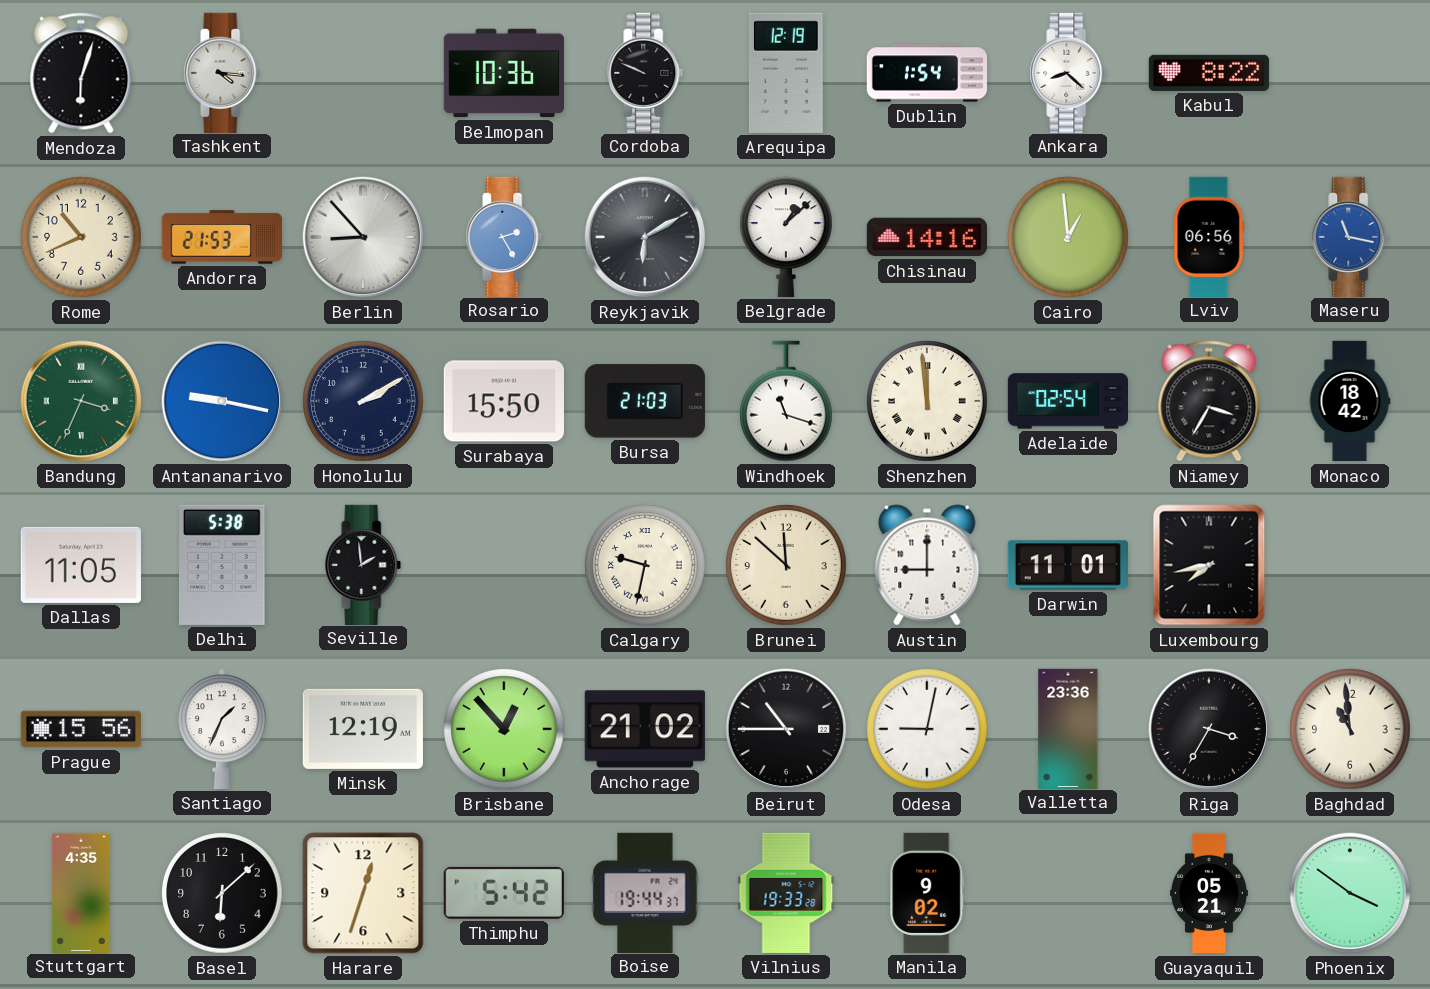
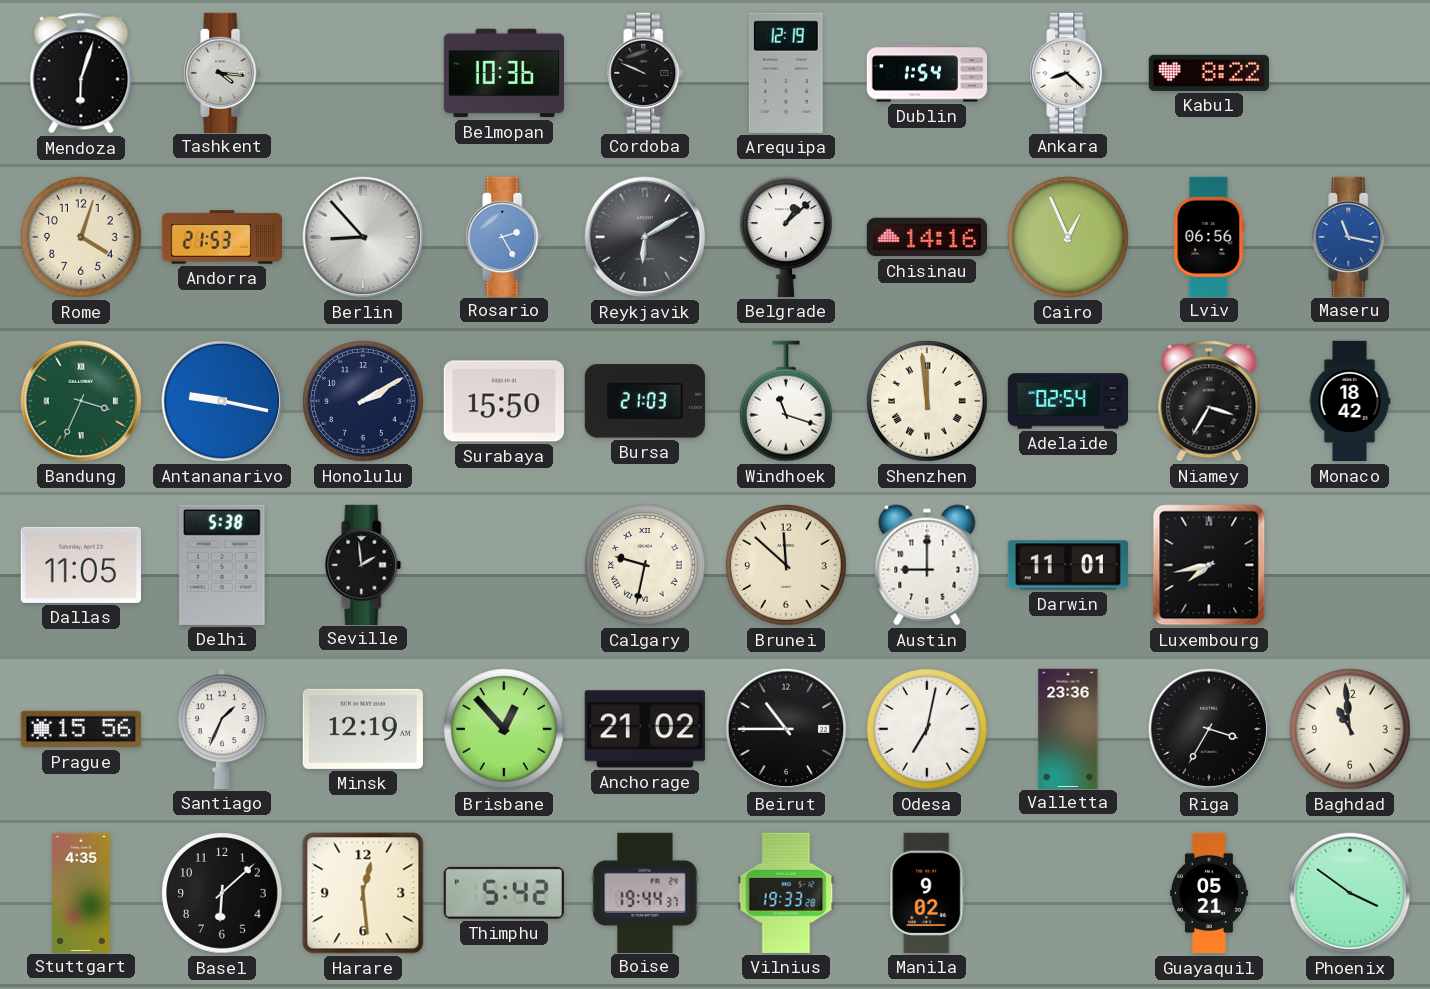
Rome: 10:41 -> 4:03
Cairo: 12:59 -> 12:56
Odesa: 9:02 -> 7:02
Harare: 12:33 -> 12:29
